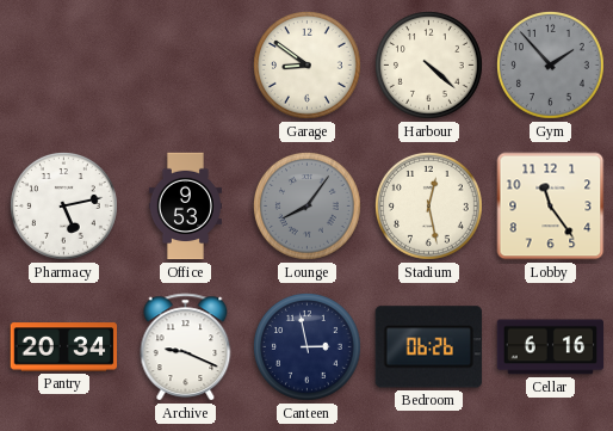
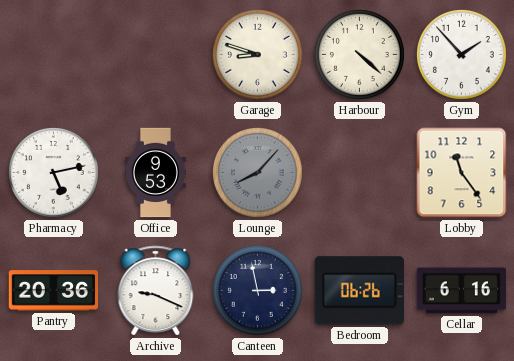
Garage: 8:51 -> 8:48
Gym dial: grey -> white
Lounge: 8:06 -> 8:07
Stadium: 12:28 -> none
Pantry: 20:34 -> 20:36
